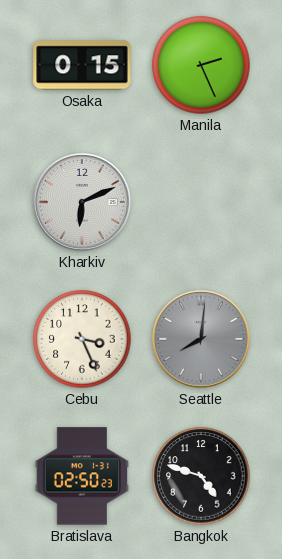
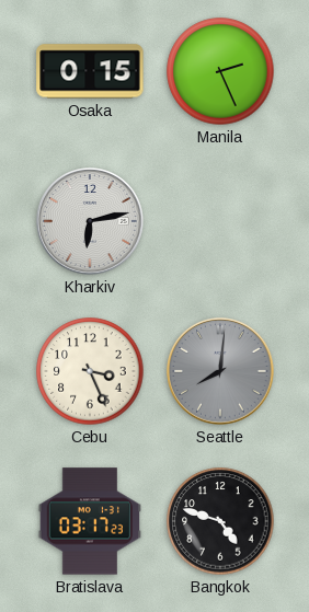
Kharkiv: 6:11 -> 6:13
Bratislava: 02:50 -> 03:17
